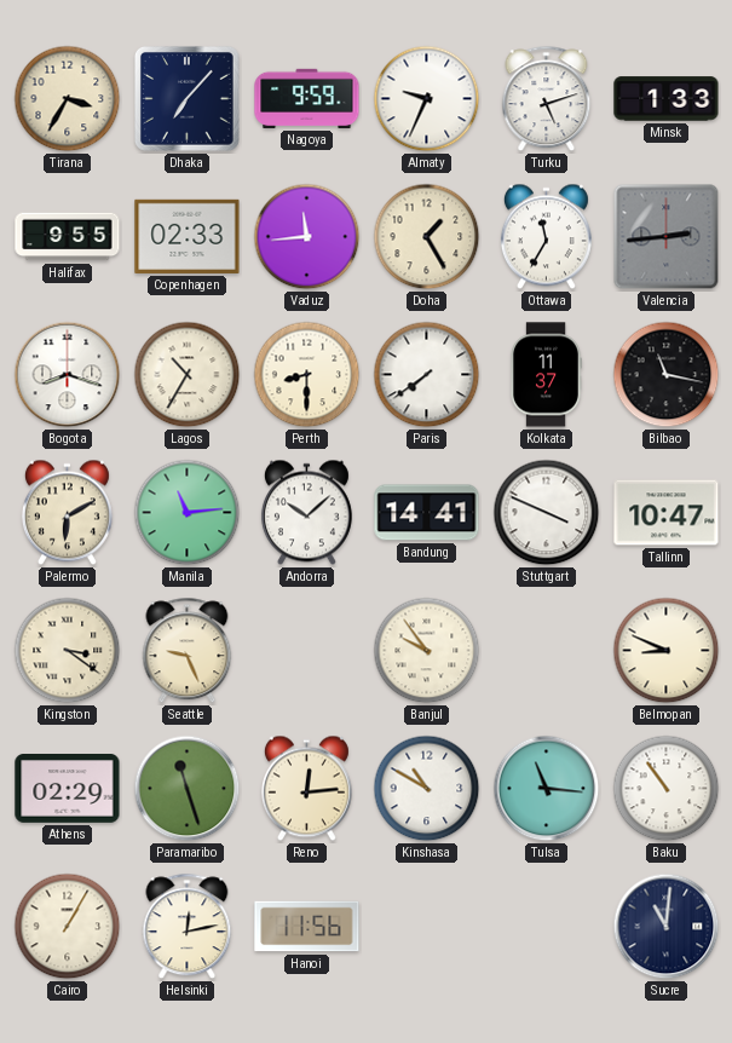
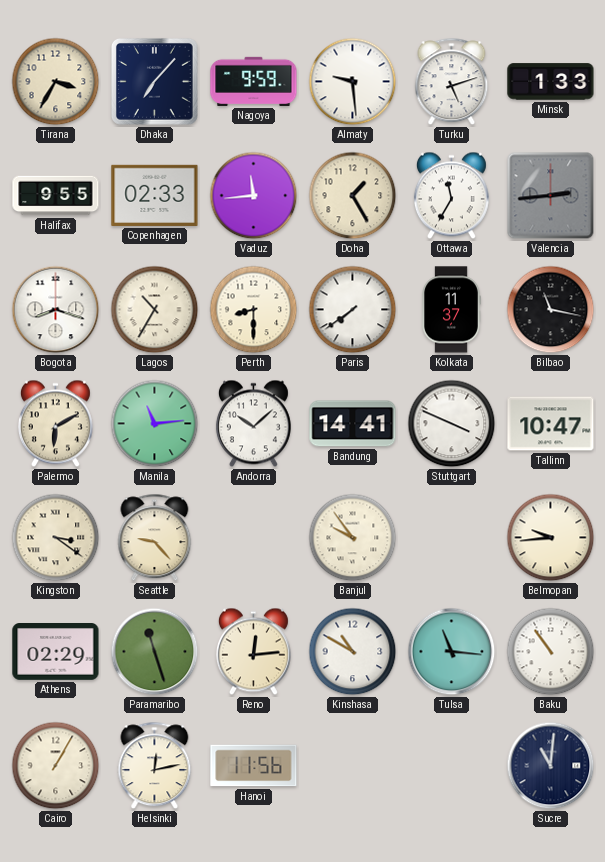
Almaty: 9:34 -> 9:29
Seattle: 9:26 -> 9:23
Belmopan: 8:49 -> 9:44
